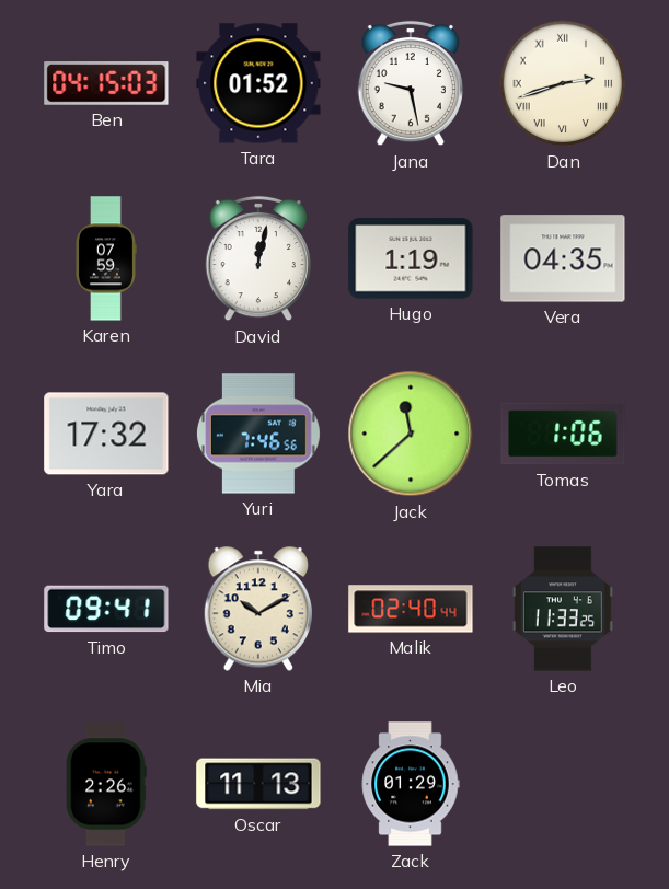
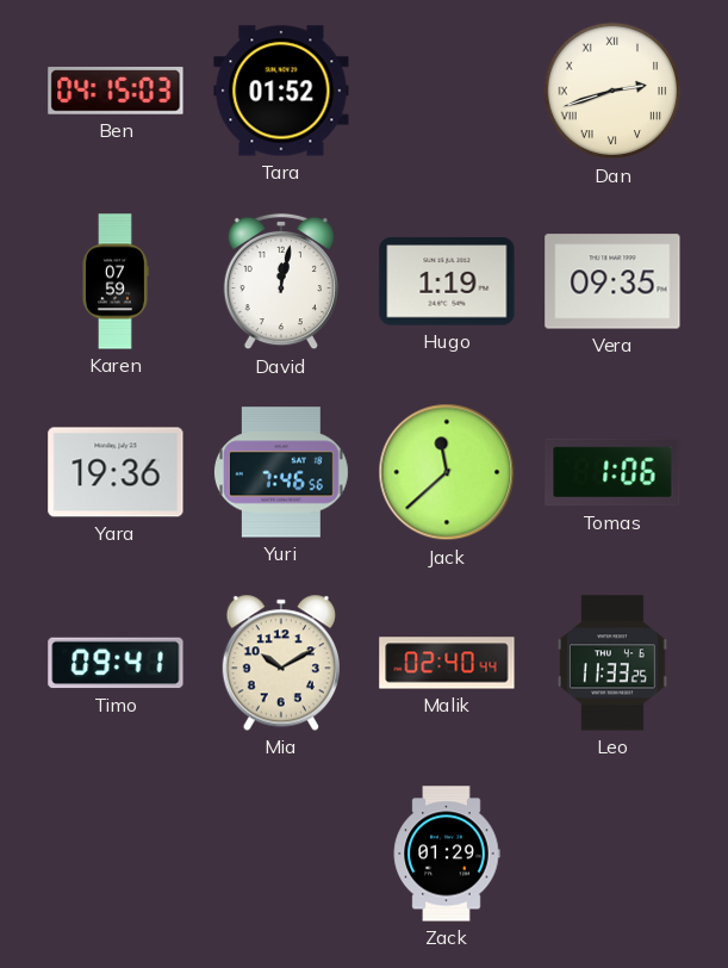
Jana: 9:28 -> none
Vera: 04:35 -> 09:35
Yara: 17:32 -> 19:36
Henry: 2:26 -> none
Oscar: 11:13 -> none
